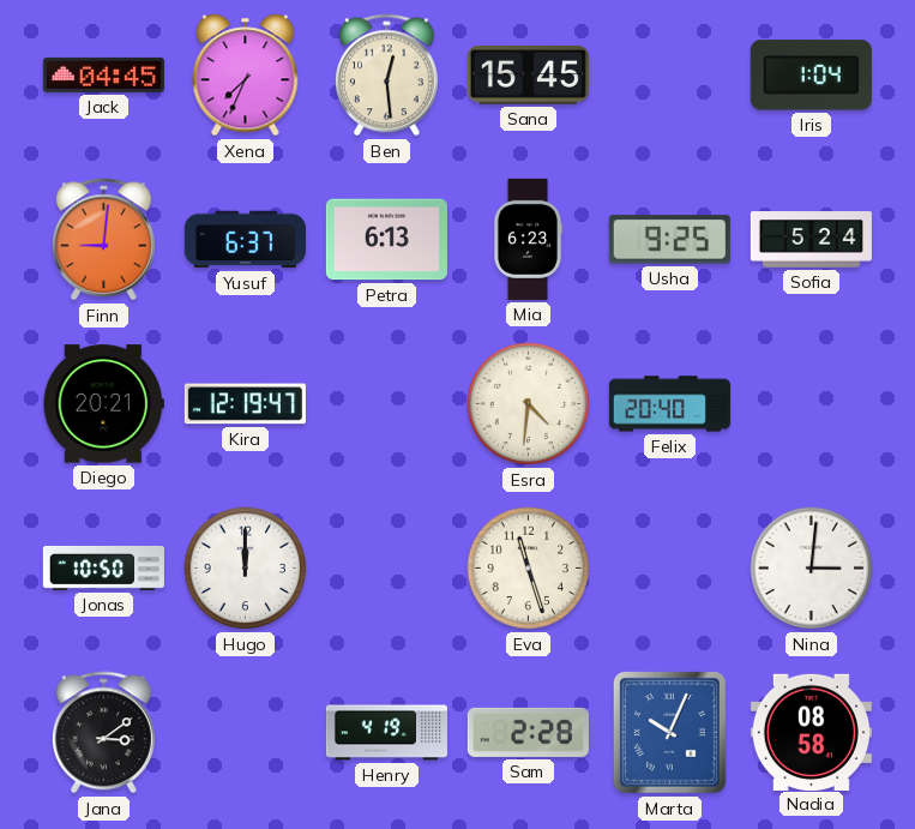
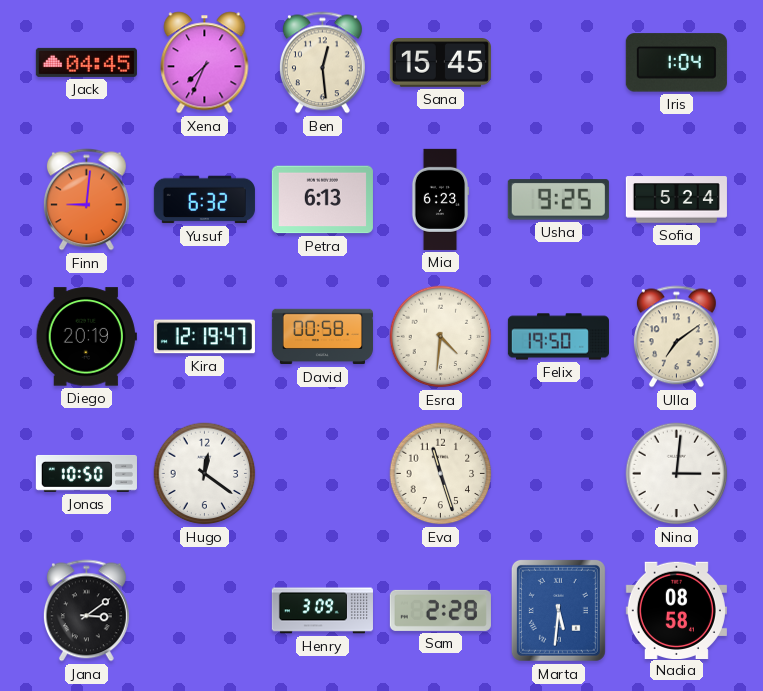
Yusuf: 6:37 -> 6:32
Diego: 20:21 -> 20:19
David: none -> 00:58
Felix: 20:40 -> 19:50
Ulla: none -> 7:09
Hugo: 12:00 -> 12:21
Henry: 4:19 -> 3:09
Marta: 10:04 -> 5:31
